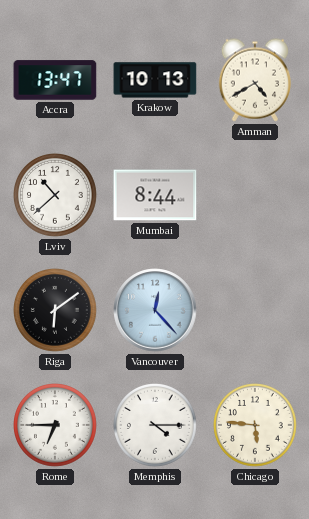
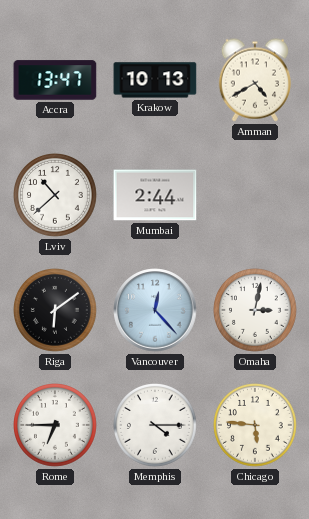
Mumbai: 8:44 -> 2:44
Omaha: none -> 3:02
